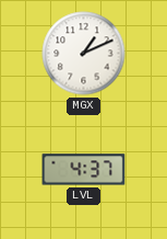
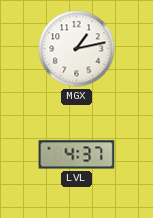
MGX: 1:11 -> 1:13
